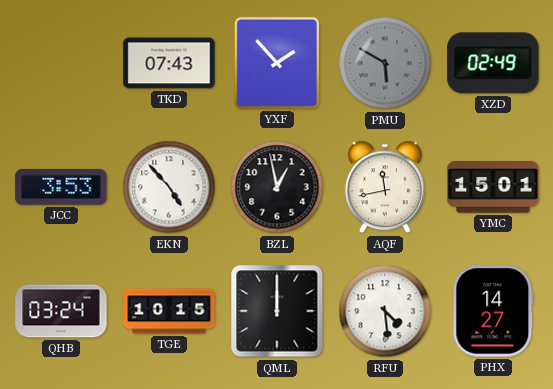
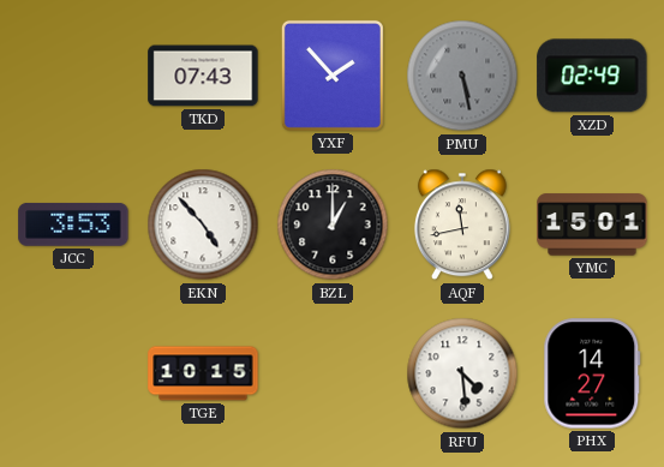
PMU: 5:50 -> 5:28
BZL: 12:58 -> 1:00
QHB: 03:24 -> none
QML: 12:00 -> none
